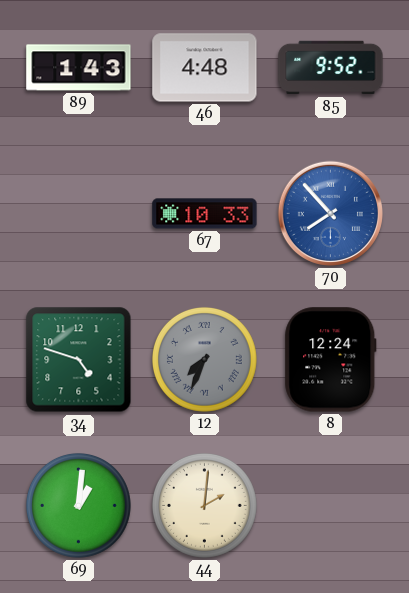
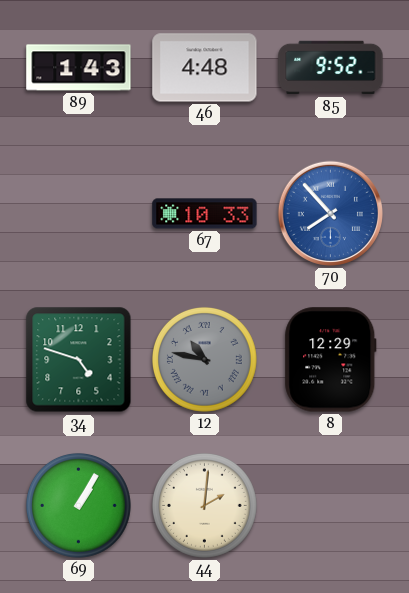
12: 7:34 -> 10:47
8: 12:24 -> 12:29
69: 1:01 -> 1:05
